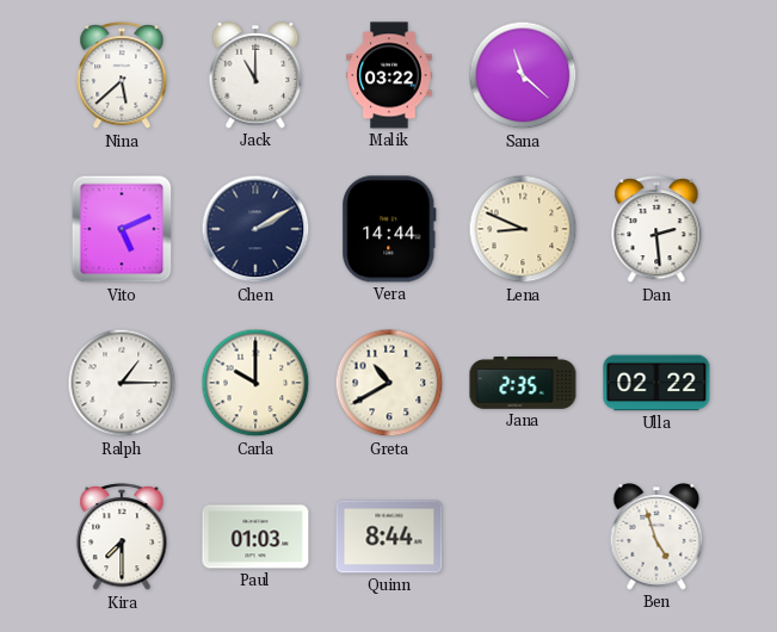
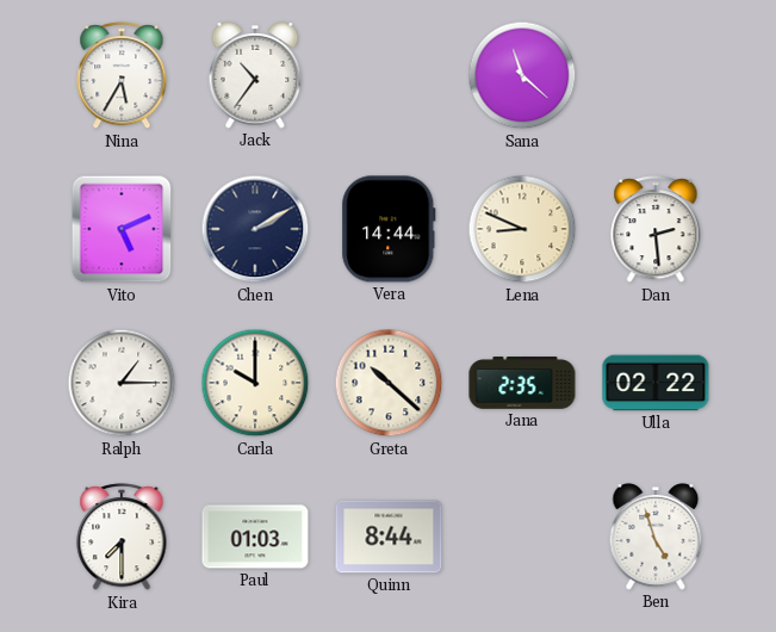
Nina: 5:38 -> 5:35
Jack: 11:00 -> 10:36
Malik: 03:22 -> none
Greta: 10:40 -> 10:22
